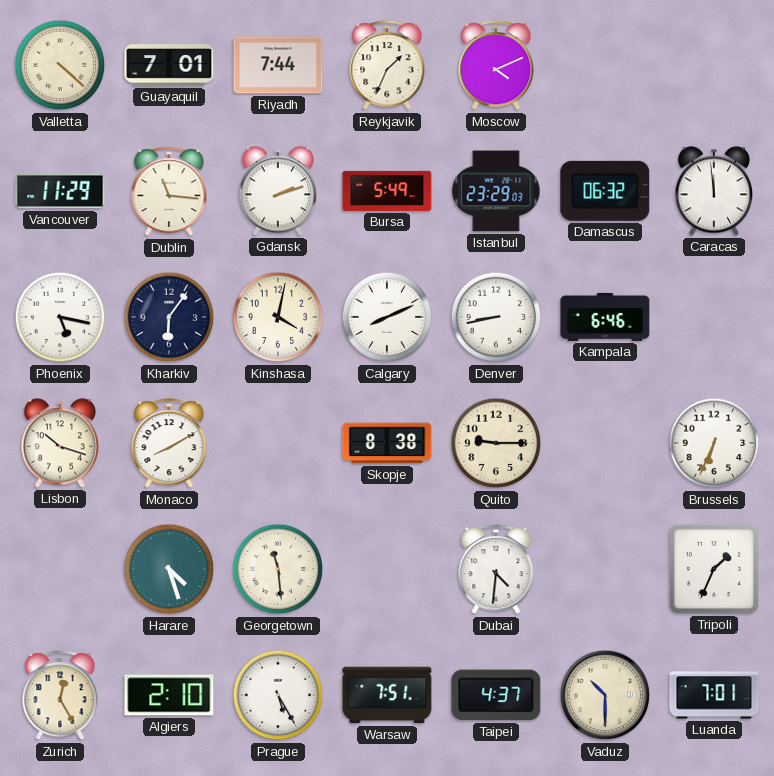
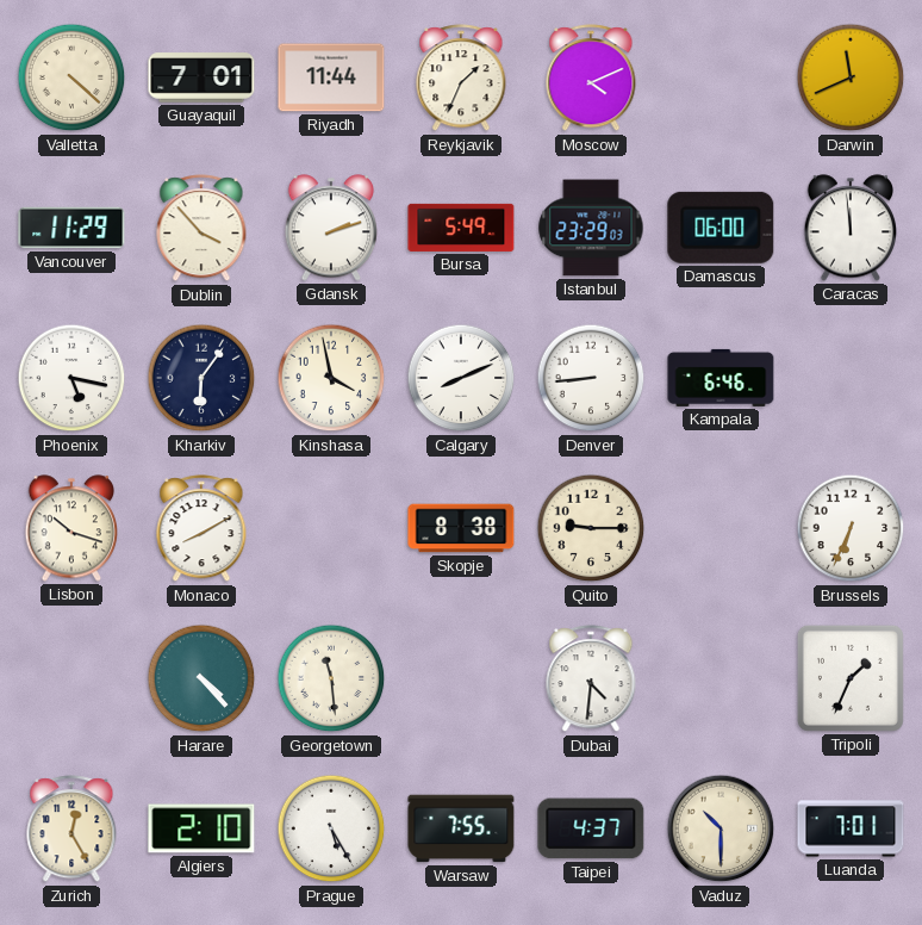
Riyadh: 7:44 -> 11:44
Darwin: none -> 11:41
Dublin: 11:16 -> 3:53
Damascus: 06:32 -> 06:00
Kinshasa: 4:02 -> 3:58
Denver: 8:43 -> 8:44
Harare: 4:27 -> 4:23
Warsaw: 7:51 -> 7:55
